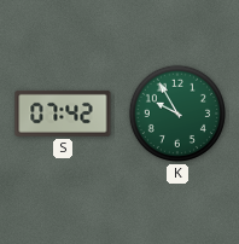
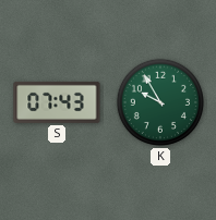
S: 07:42 -> 07:43
